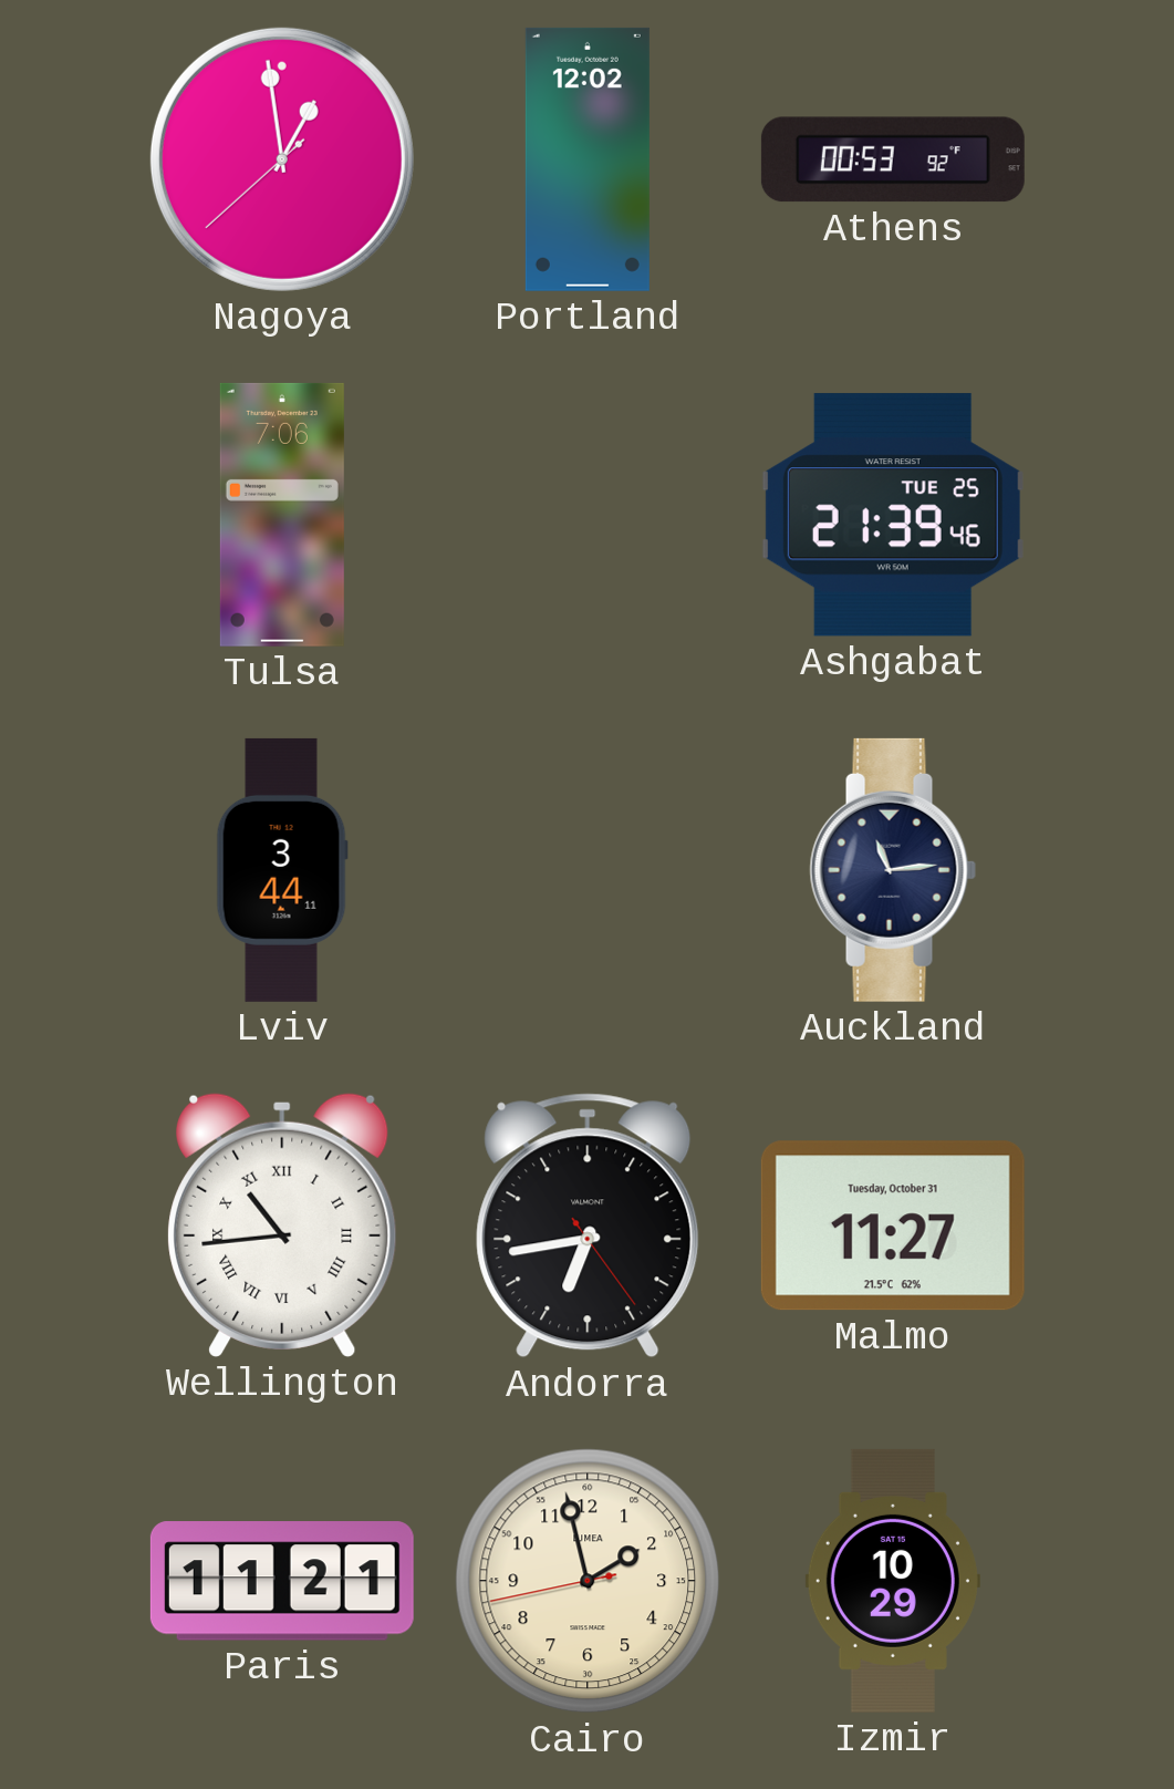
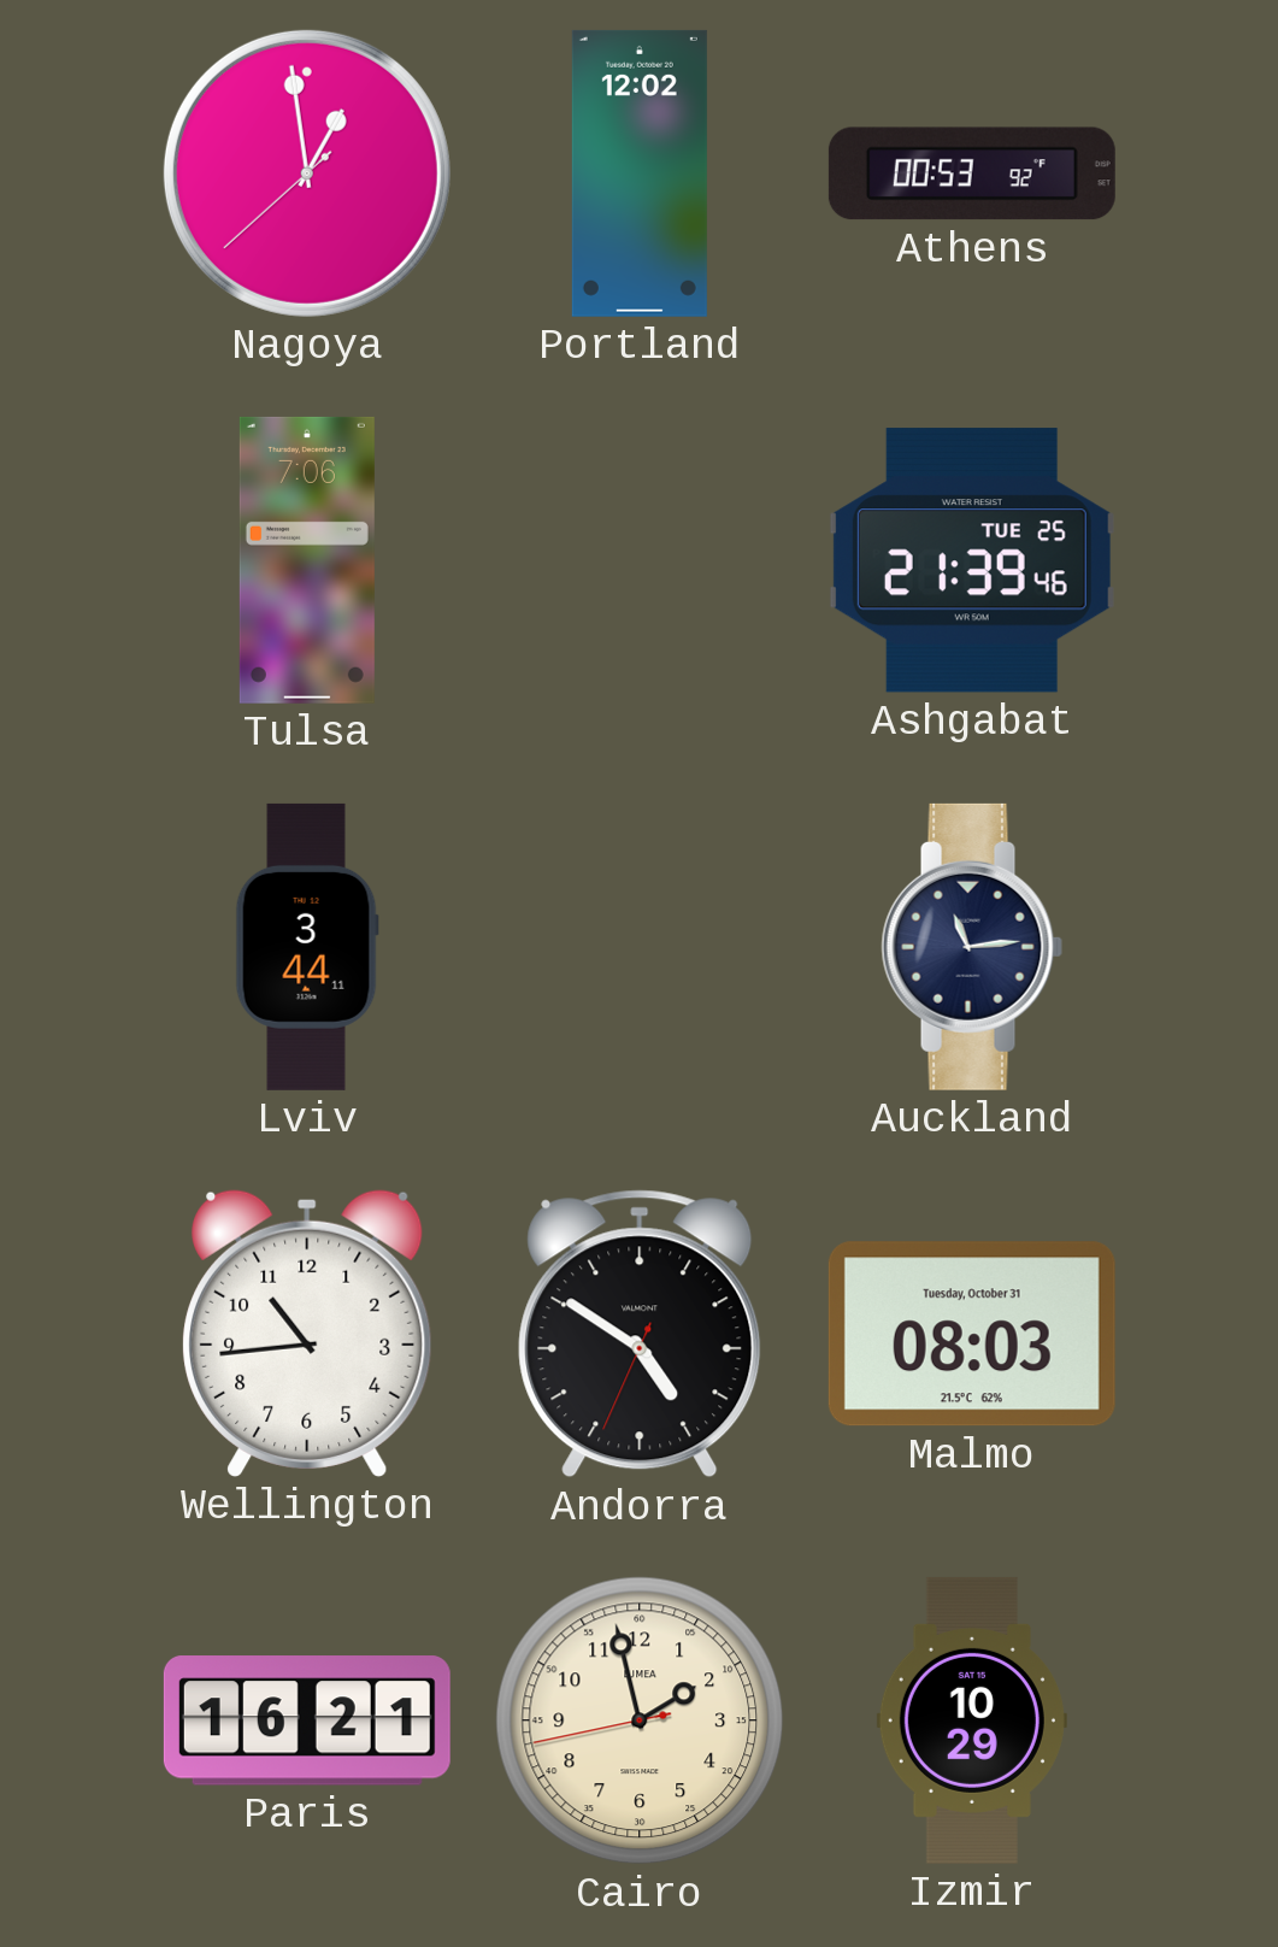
Wellington numerals: Roman -> Arabic
Andorra: 6:43 -> 4:50
Malmo: 11:27 -> 08:03
Paris: 11:21 -> 16:21
